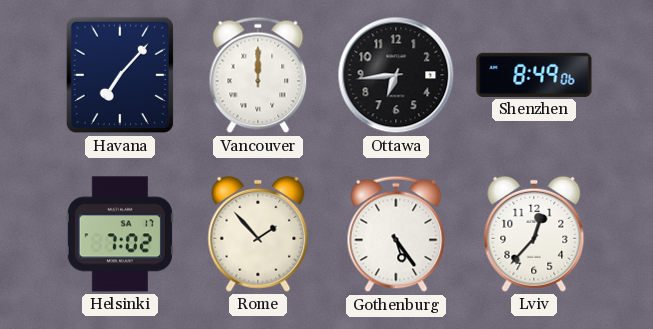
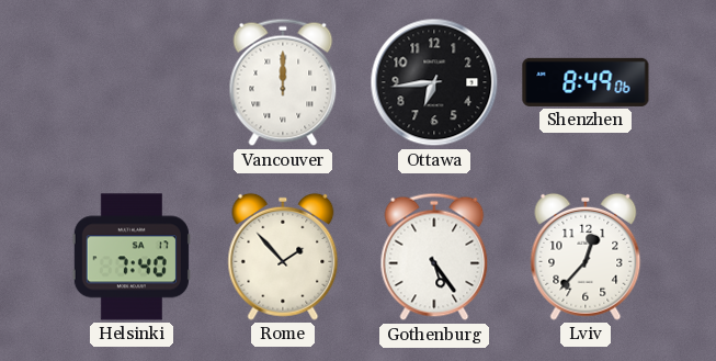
Havana: 7:07 -> none
Helsinki: 7:02 -> 7:40
